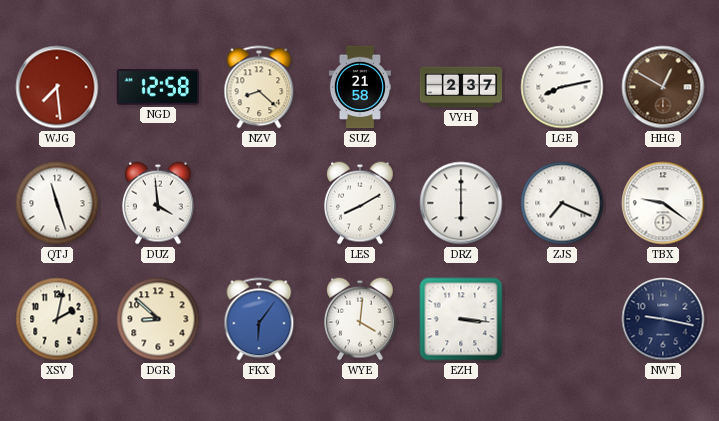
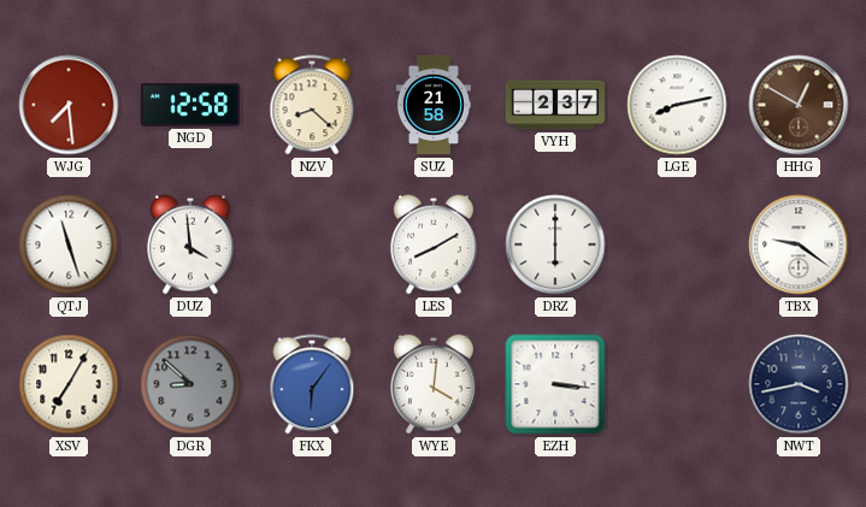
ZJS: 7:19 -> none
XSV: 2:02 -> 7:05
DGR dial: cream -> grey
NWT: 9:17 -> 3:43
